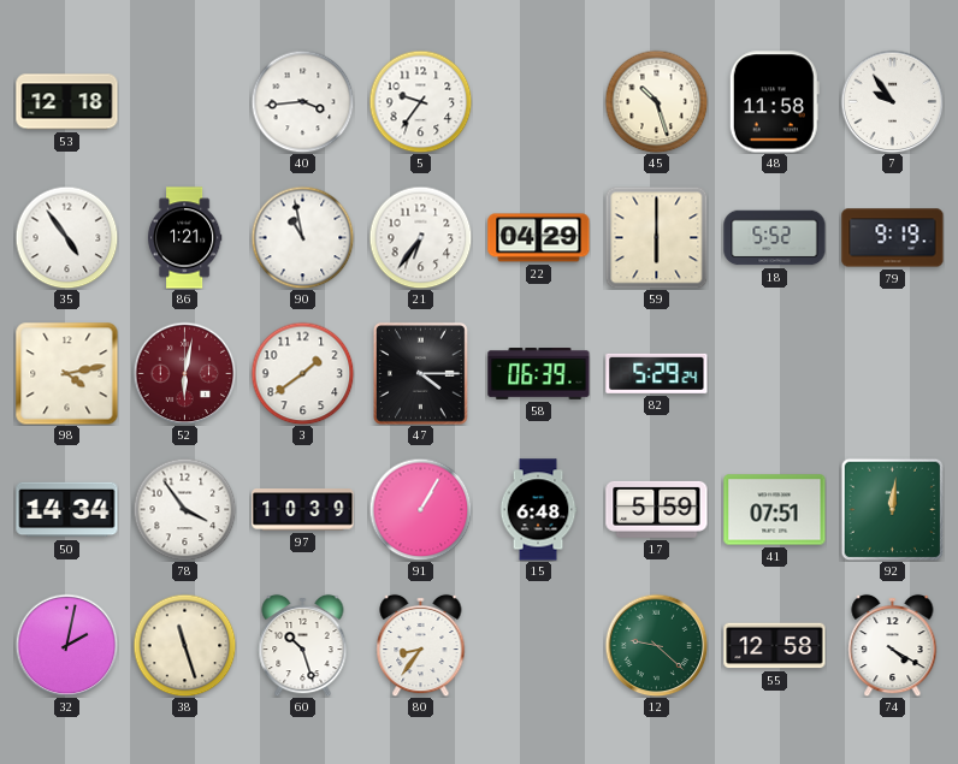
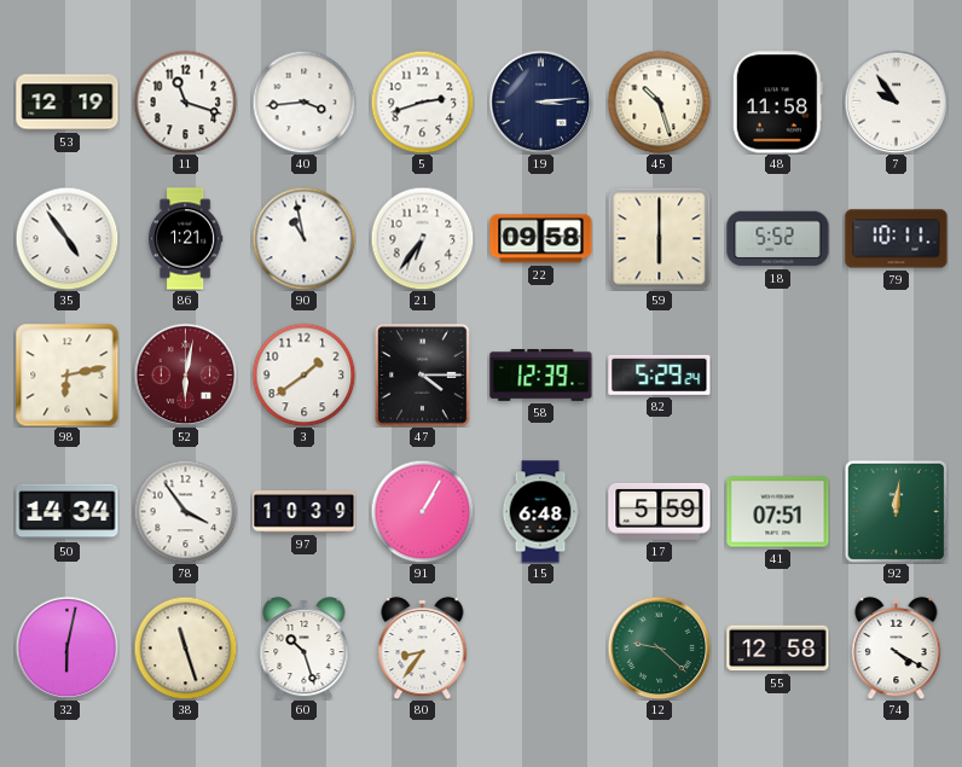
53: 12:18 -> 12:19
11: none -> 11:18
5: 9:36 -> 2:42
19: none -> 3:14
22: 04:29 -> 09:58
79: 9:19 -> 10:11
98: 4:13 -> 6:13
58: 06:39 -> 12:39
32: 2:02 -> 6:02
